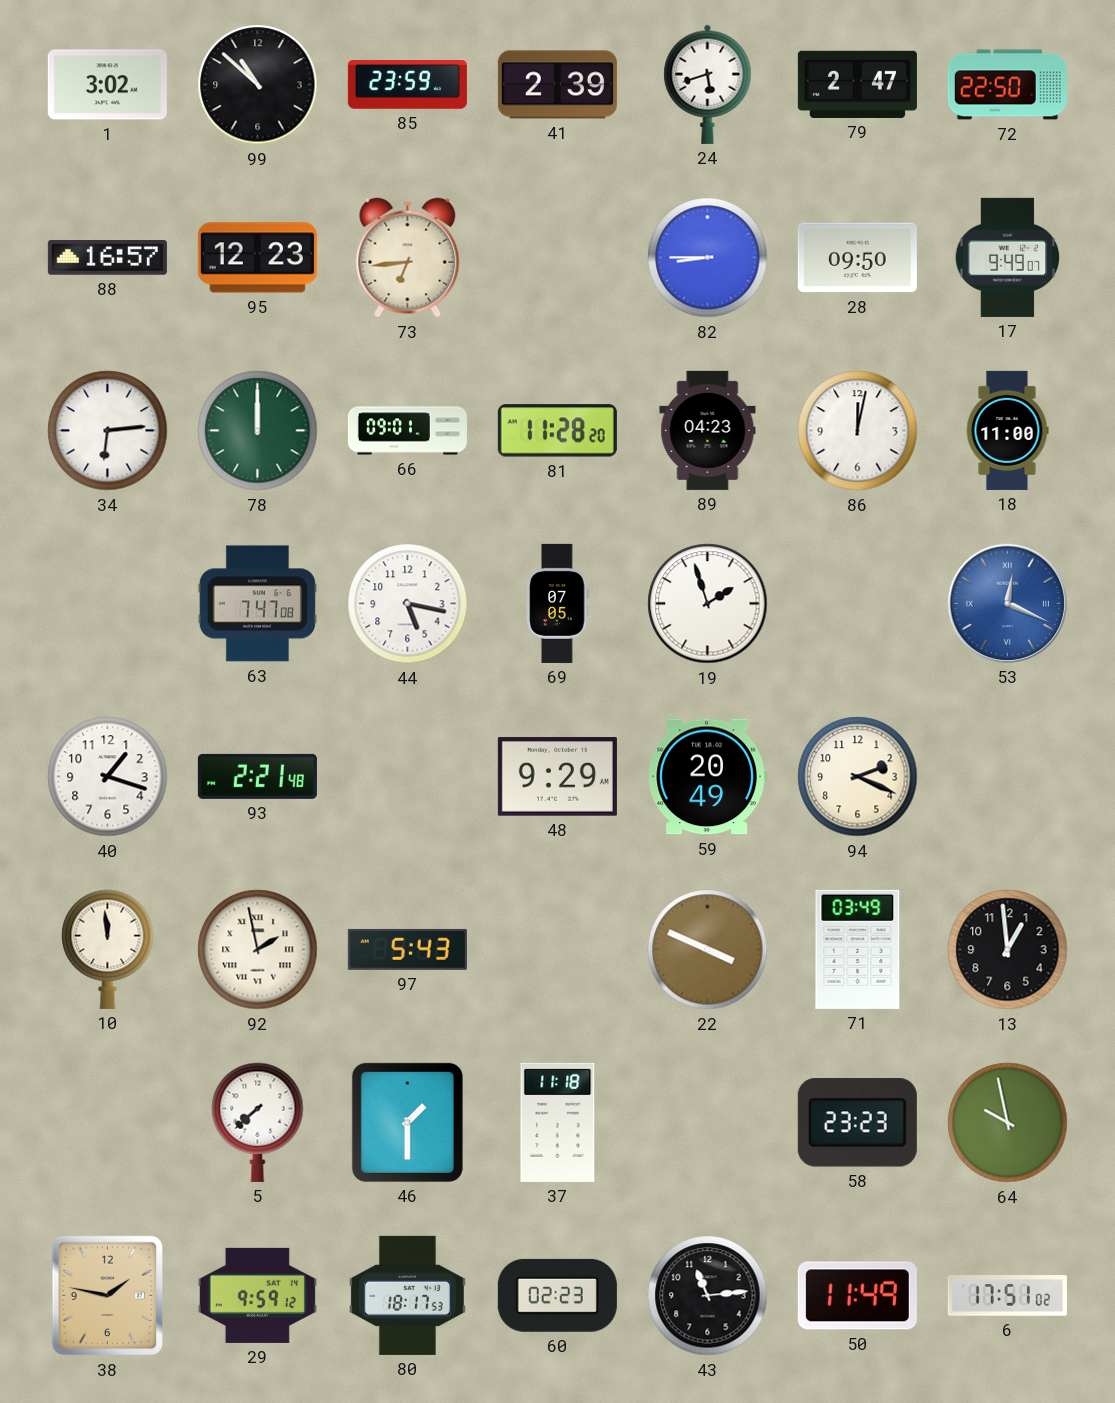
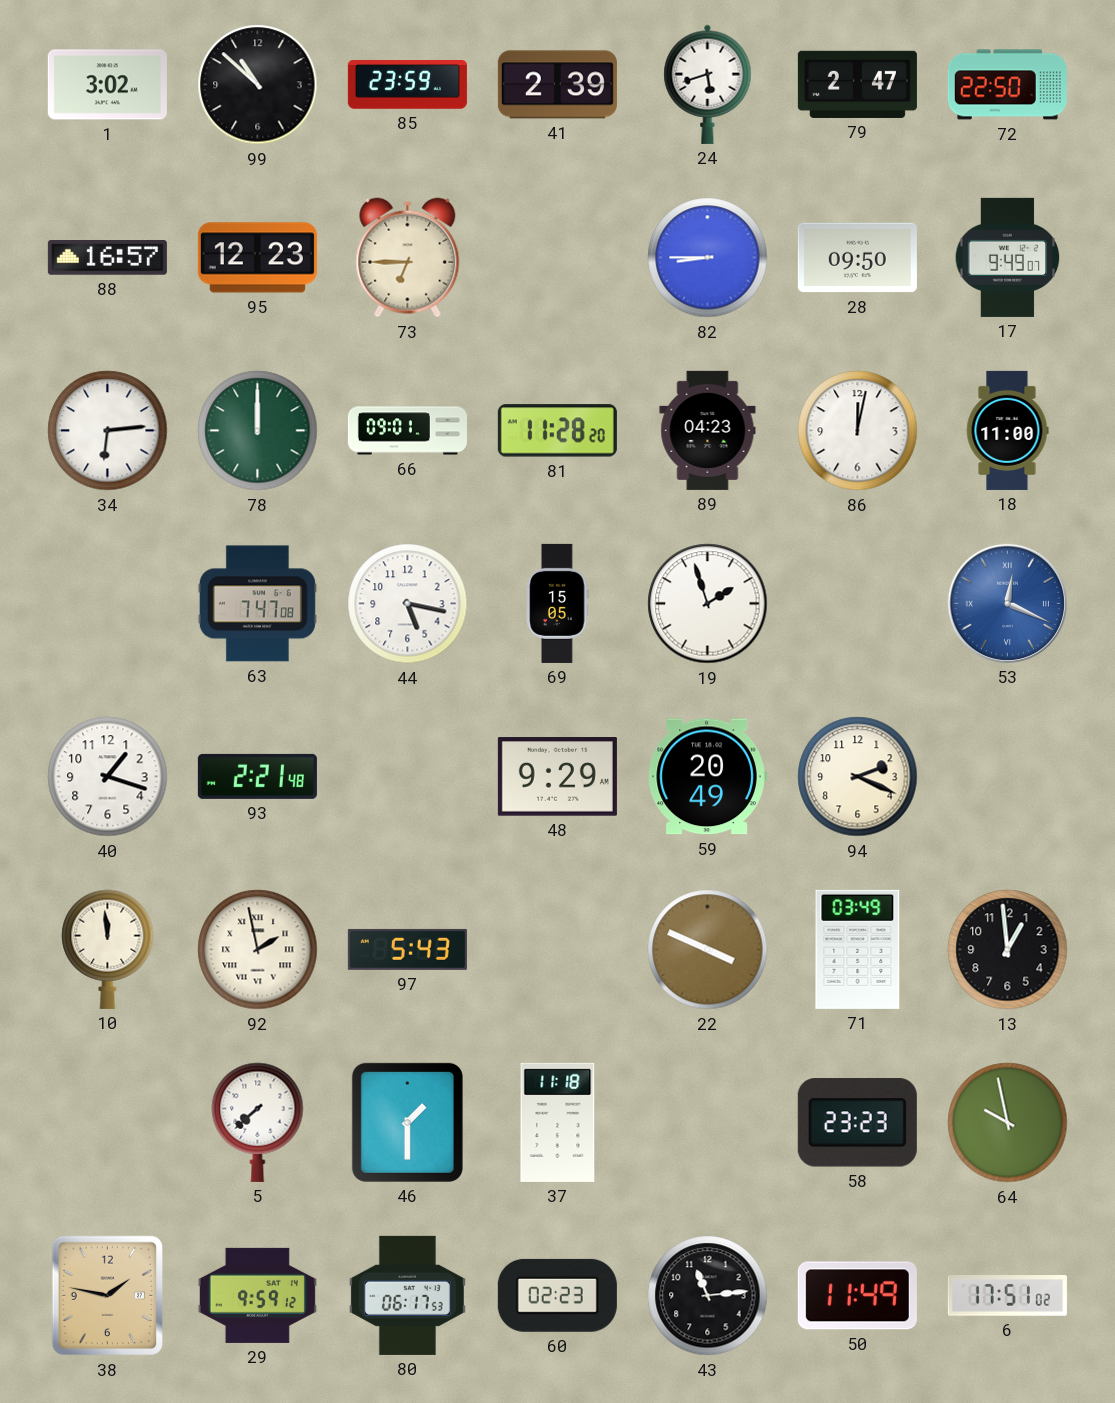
73: 6:44 -> 6:45
69: 07:05 -> 15:05
80: 18:17 -> 06:17
